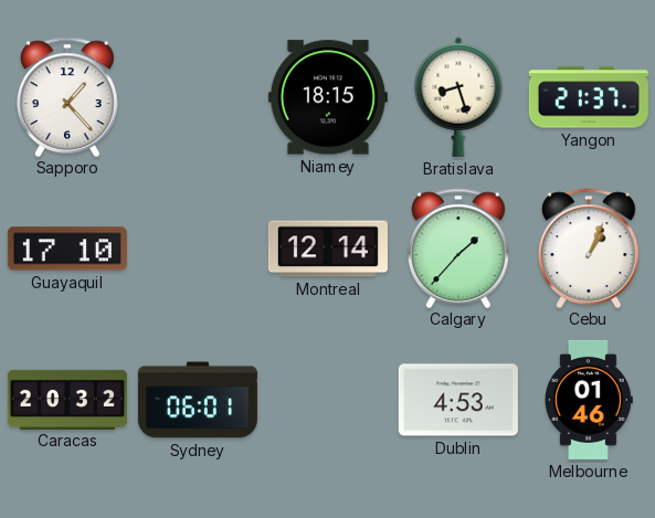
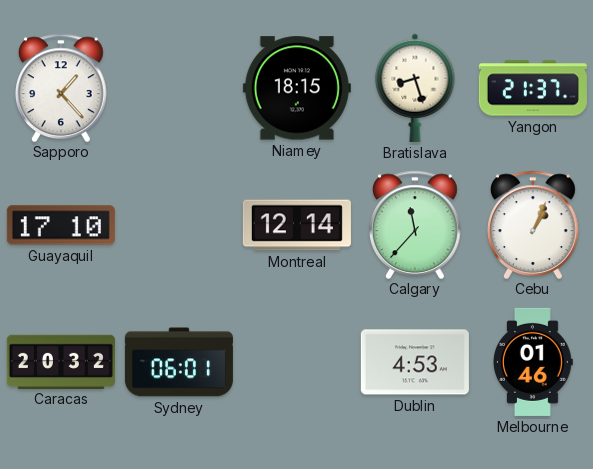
Calgary: 1:37 -> 11:37
